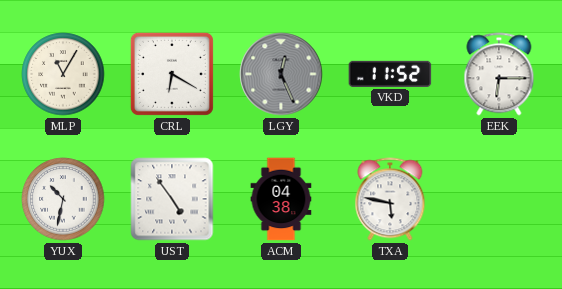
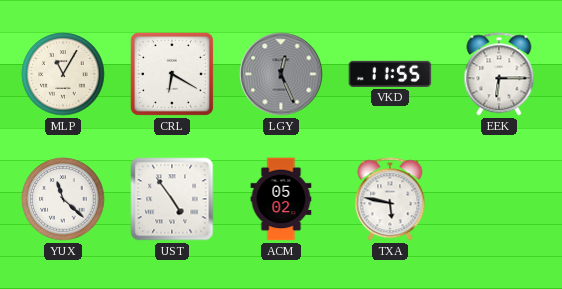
VKD: 11:52 -> 11:55
YUX: 10:32 -> 11:22
ACM: 04:38 -> 05:02
